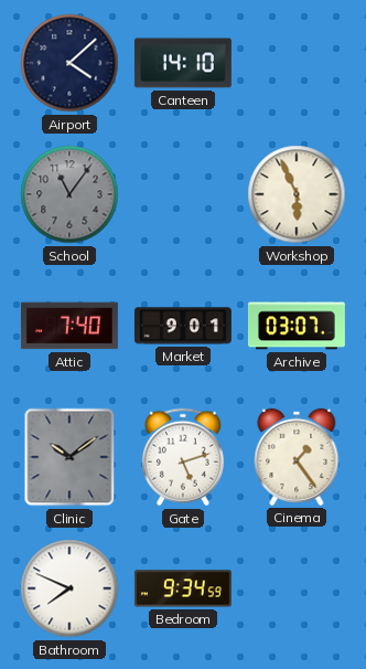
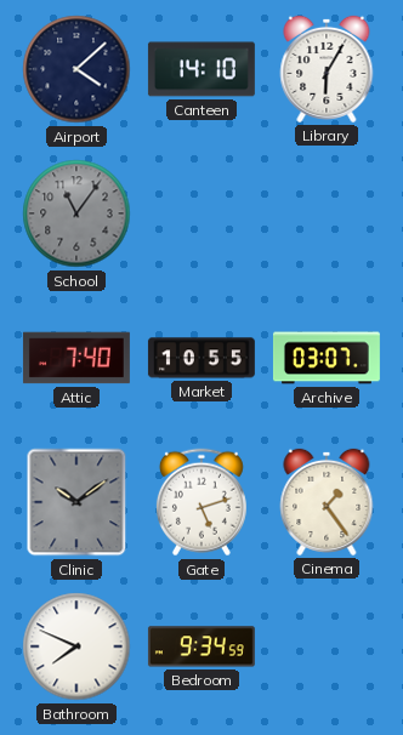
Library: none -> 6:05
Workshop: 5:56 -> none
Market: 9:01 -> 10:55
